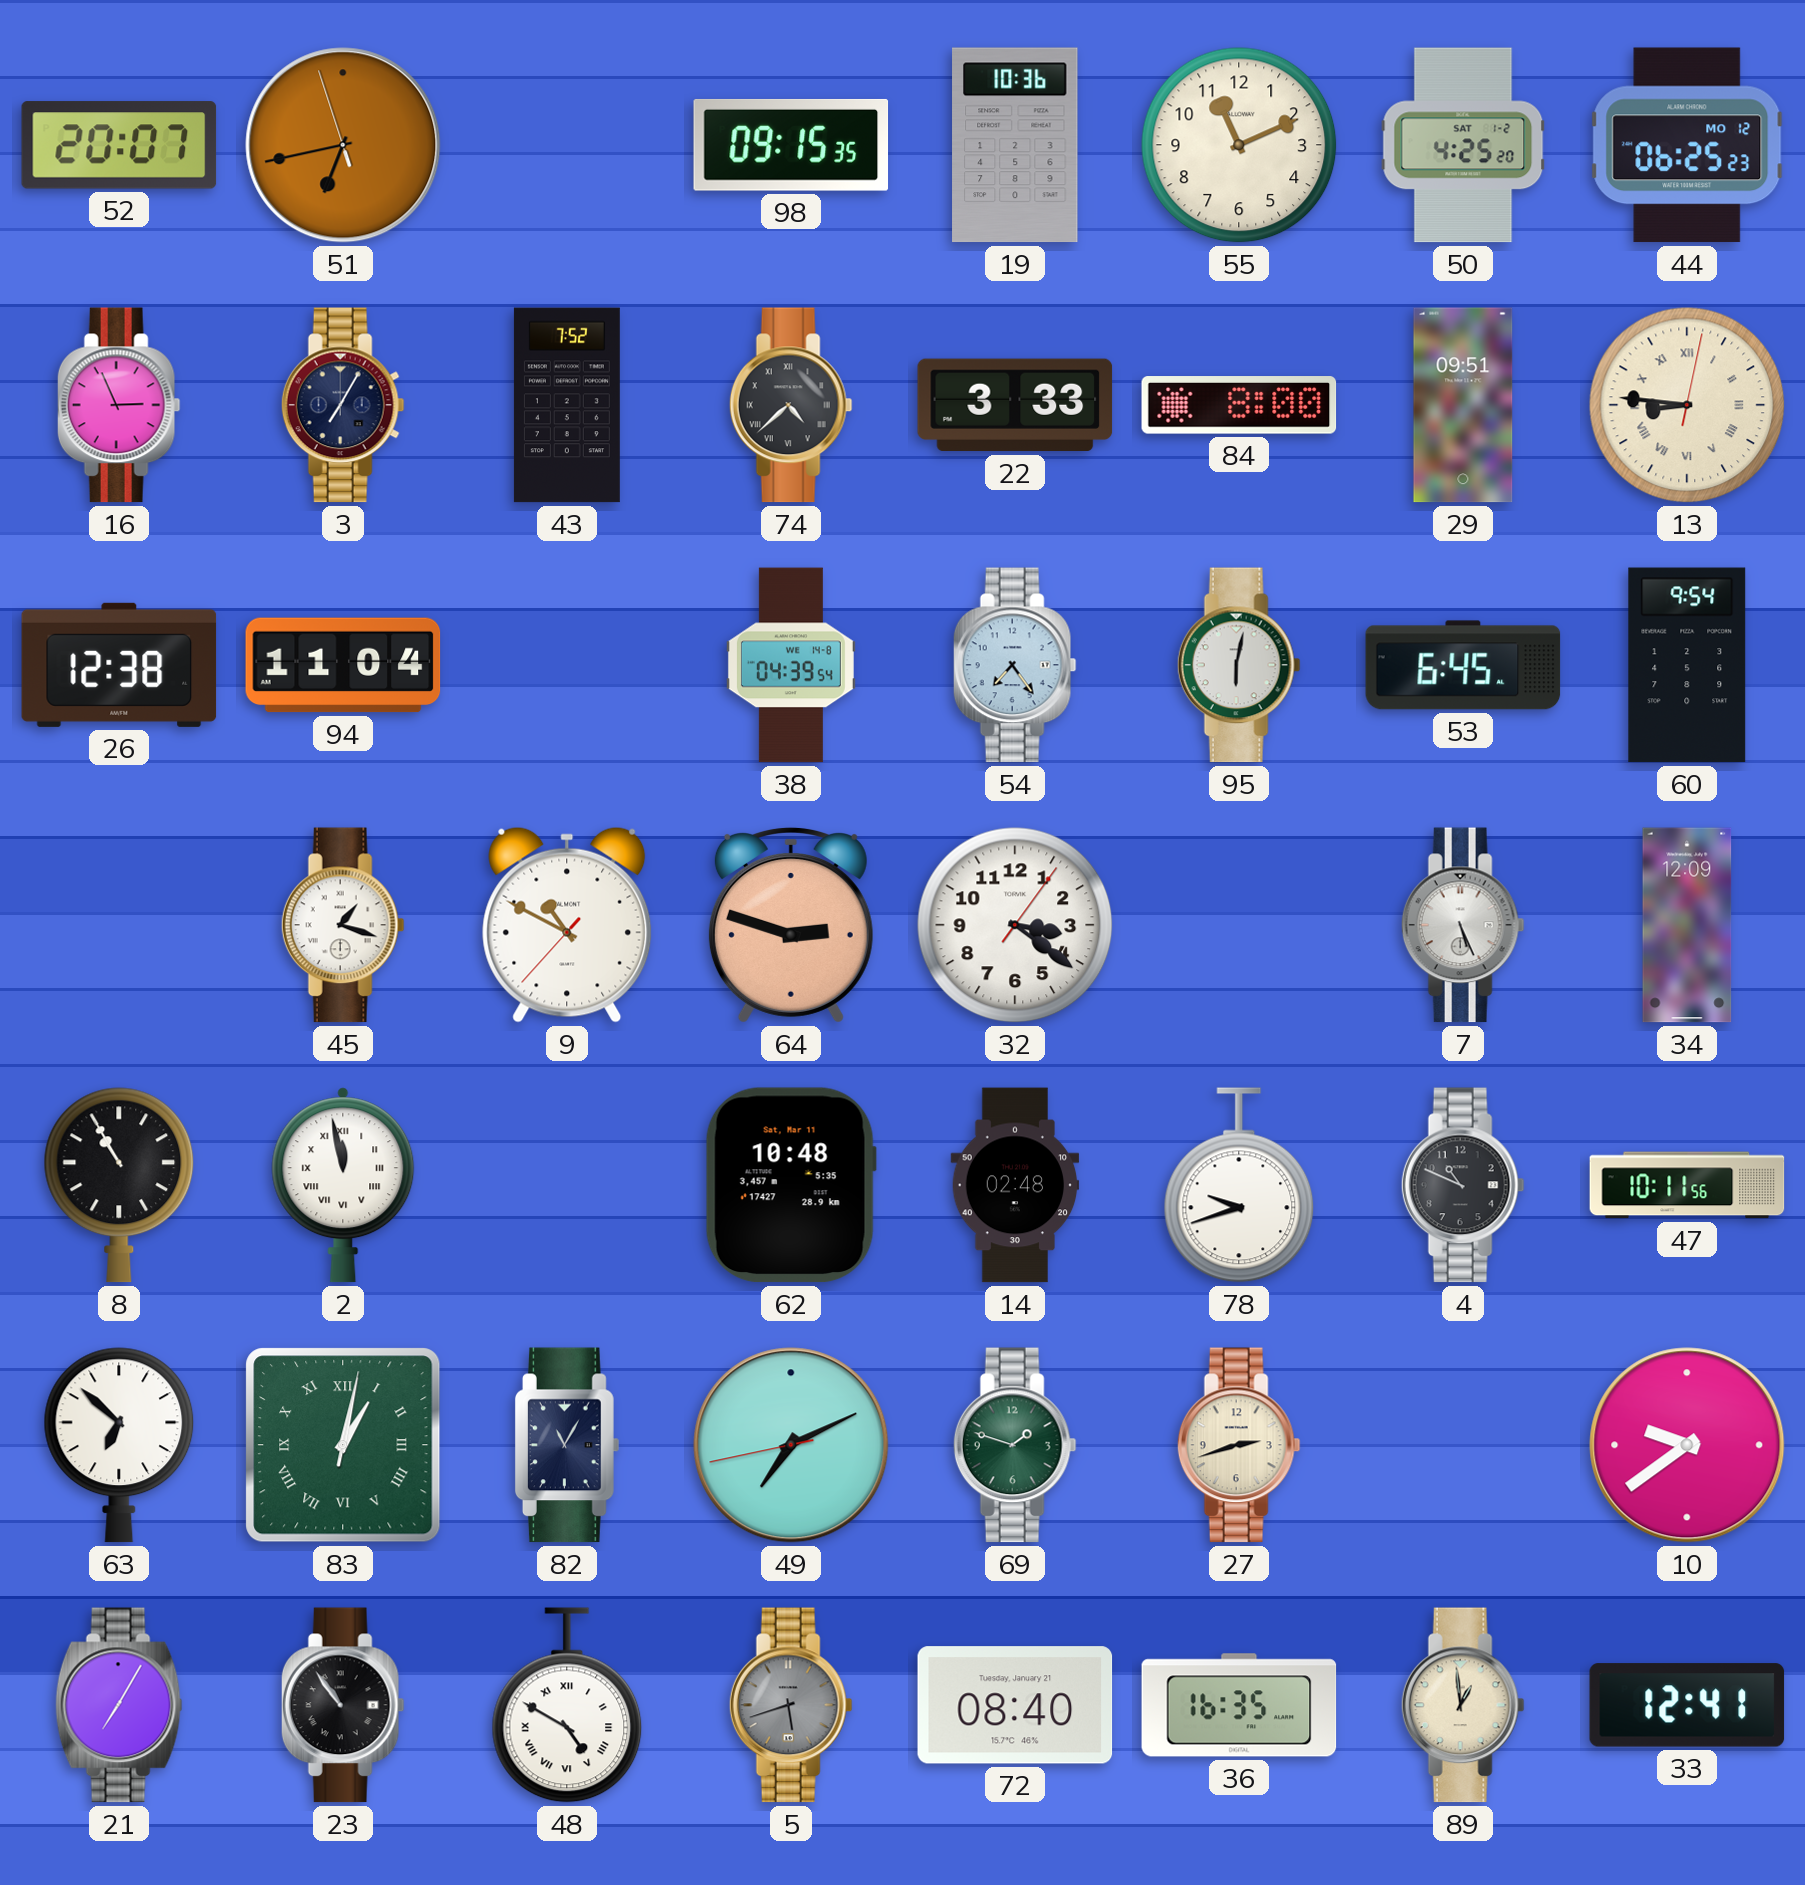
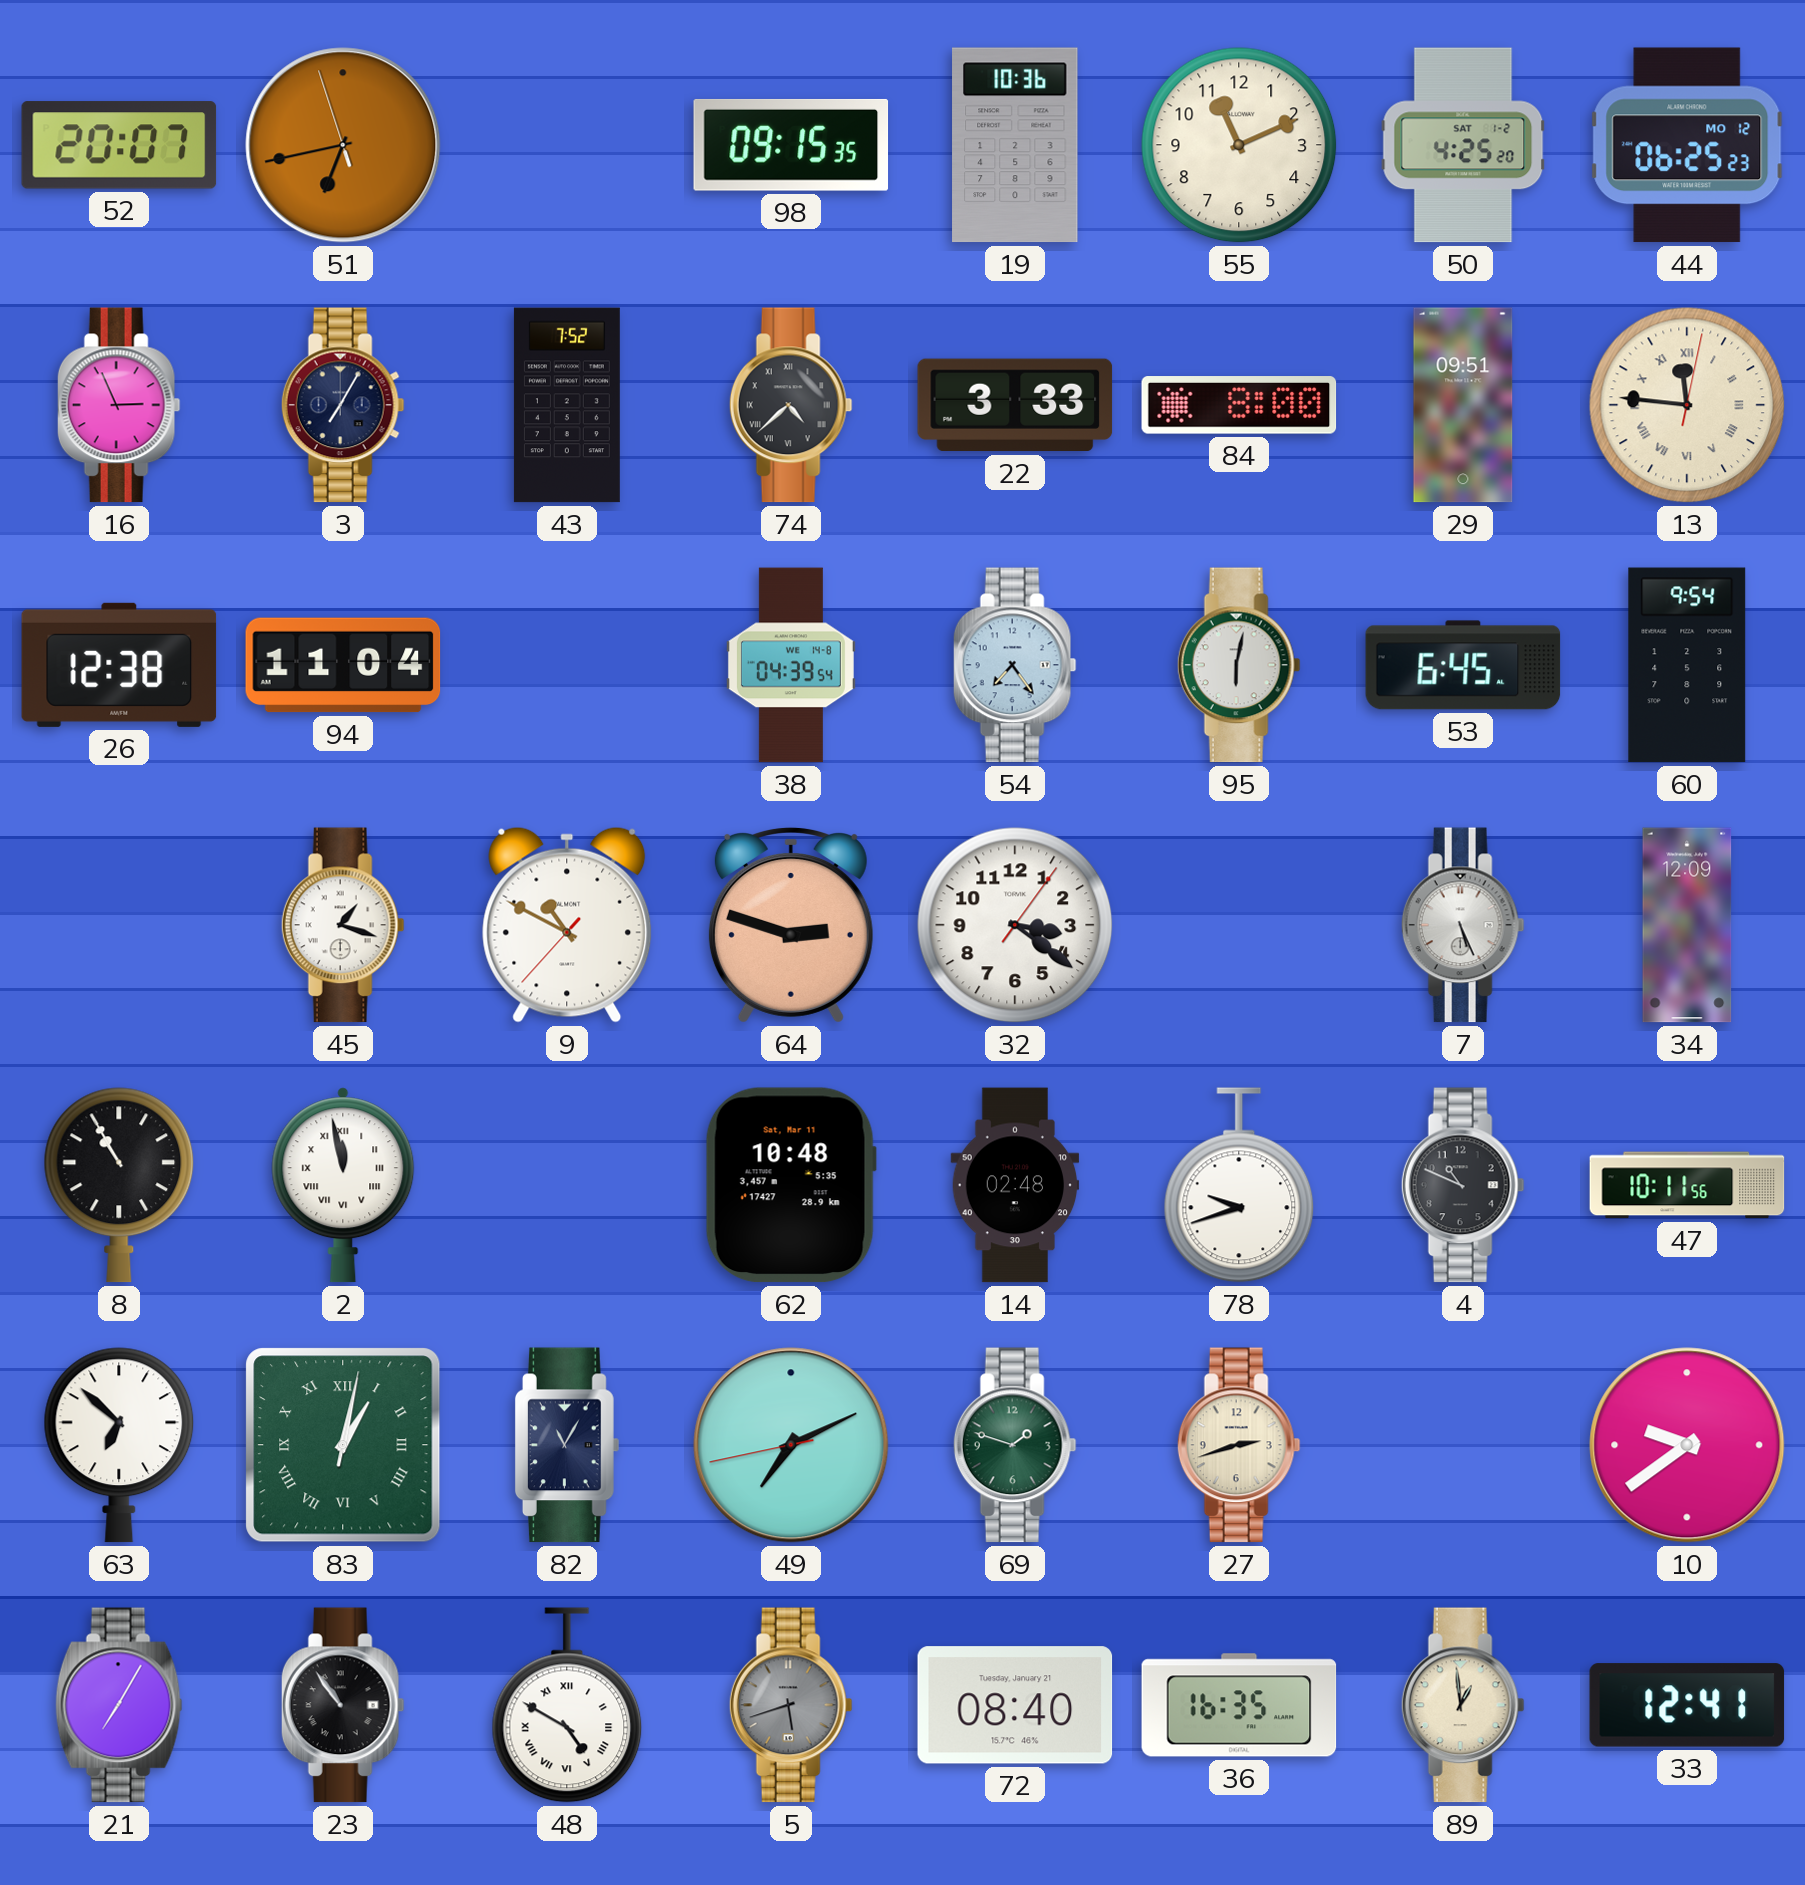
13: 8:46 -> 11:46
